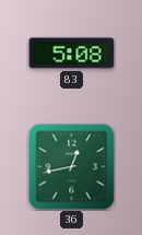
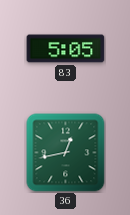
83: 5:08 -> 5:05
